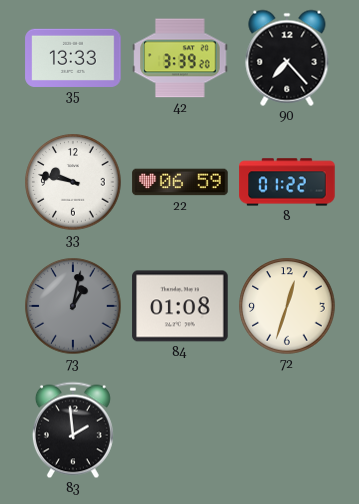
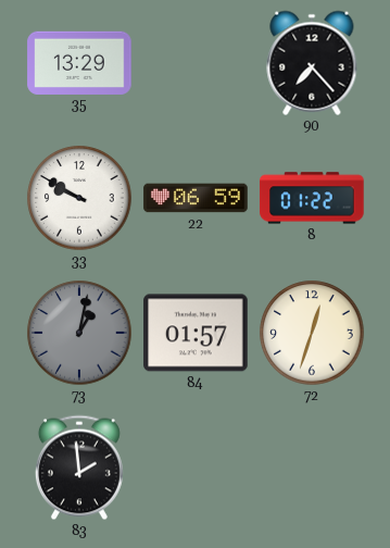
35: 13:33 -> 13:29
42: 3:39 -> none
33: 9:47 -> 9:50
84: 01:08 -> 01:57
